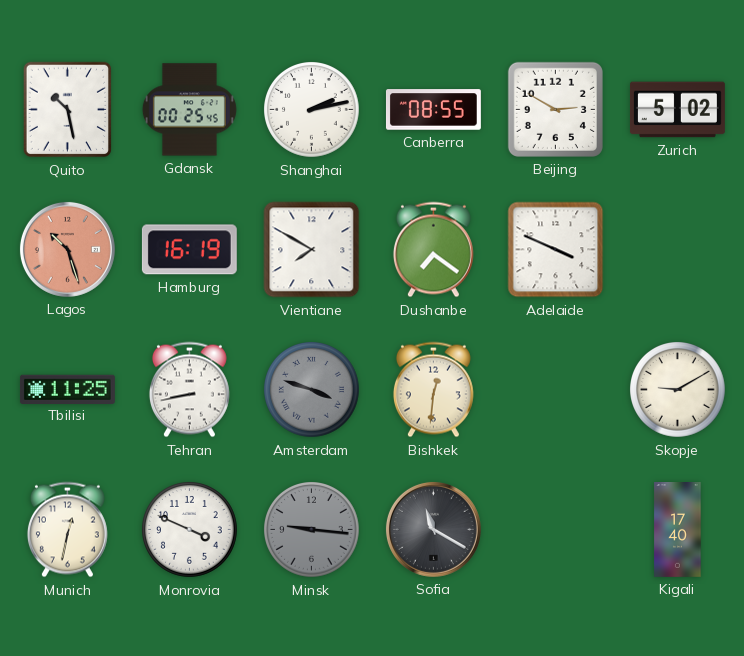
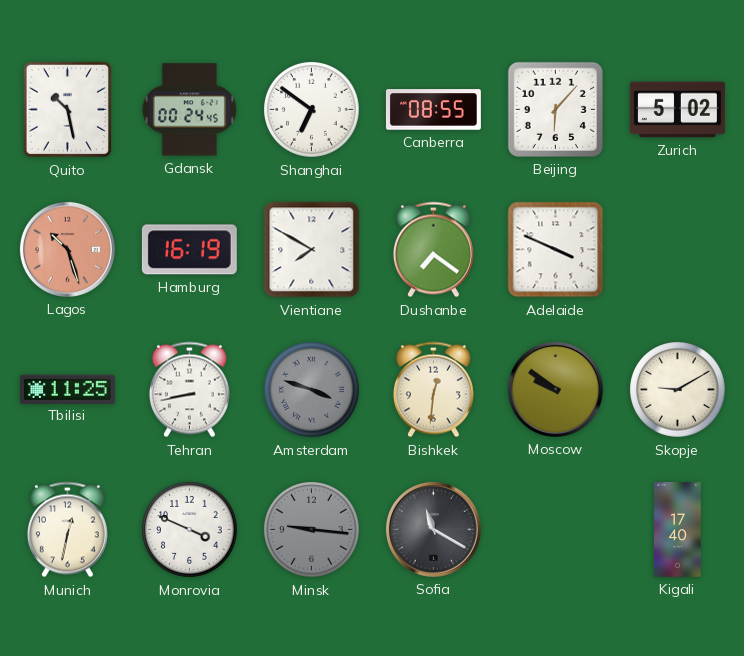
Gdansk: 00:25 -> 00:24
Shanghai: 2:13 -> 6:51
Beijing: 2:50 -> 6:07
Moscow: none -> 9:51
